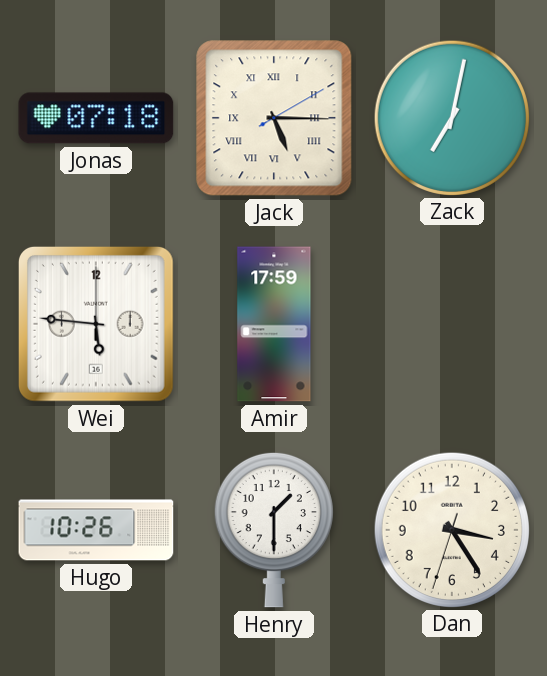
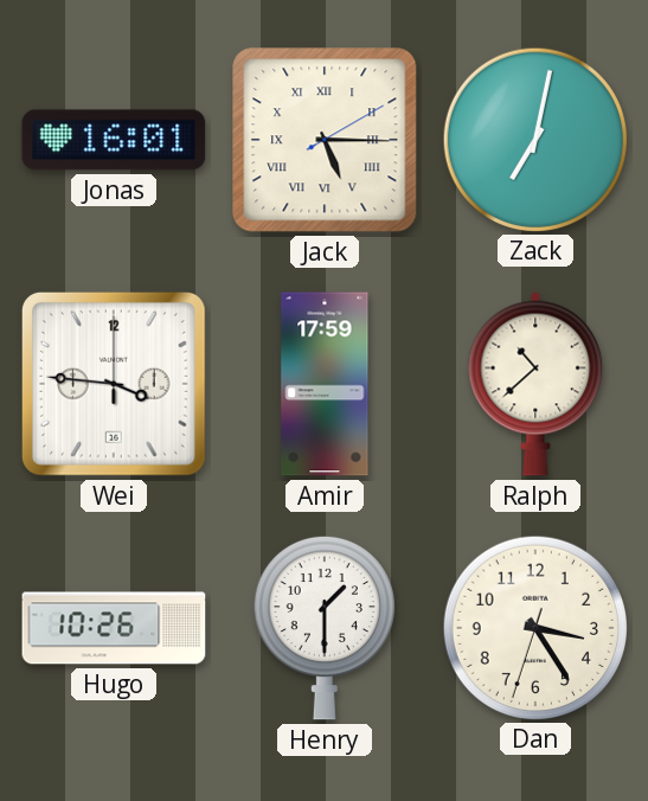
Jonas: 07:18 -> 16:01
Wei: 5:46 -> 3:46
Ralph: none -> 10:38
